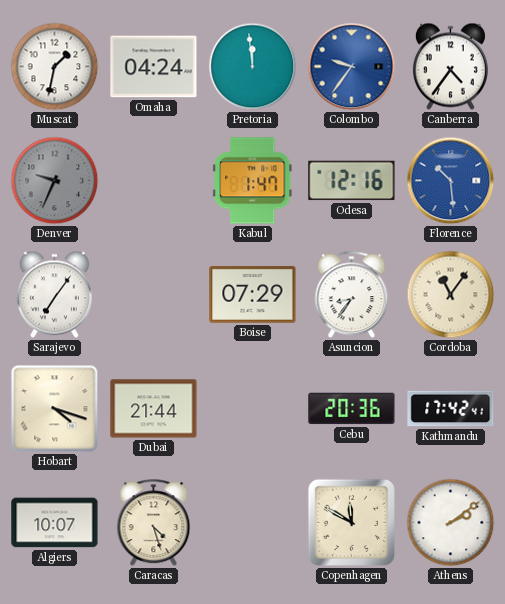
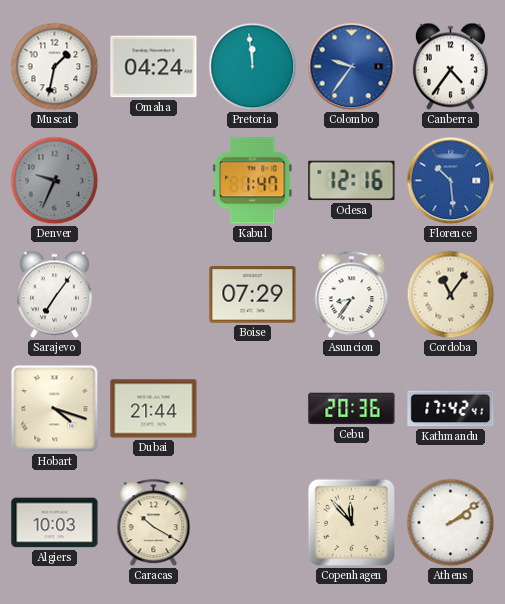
Algiers: 10:07 -> 10:03
Caracas: 4:27 -> 10:20
Copenhagen: 11:50 -> 11:53
